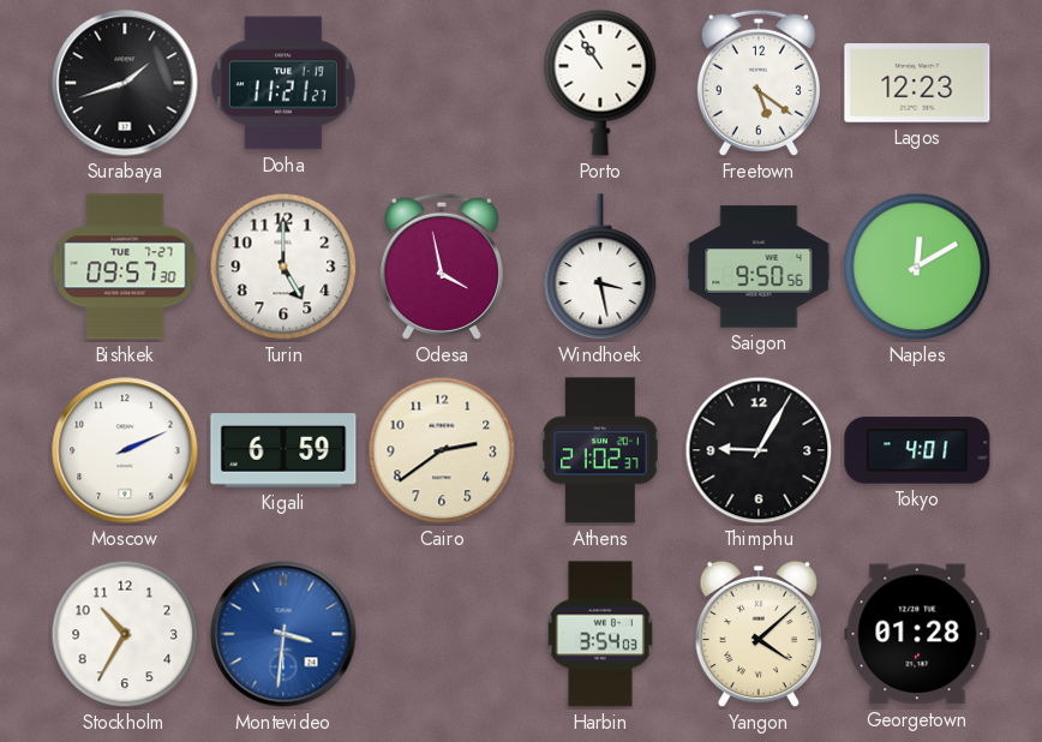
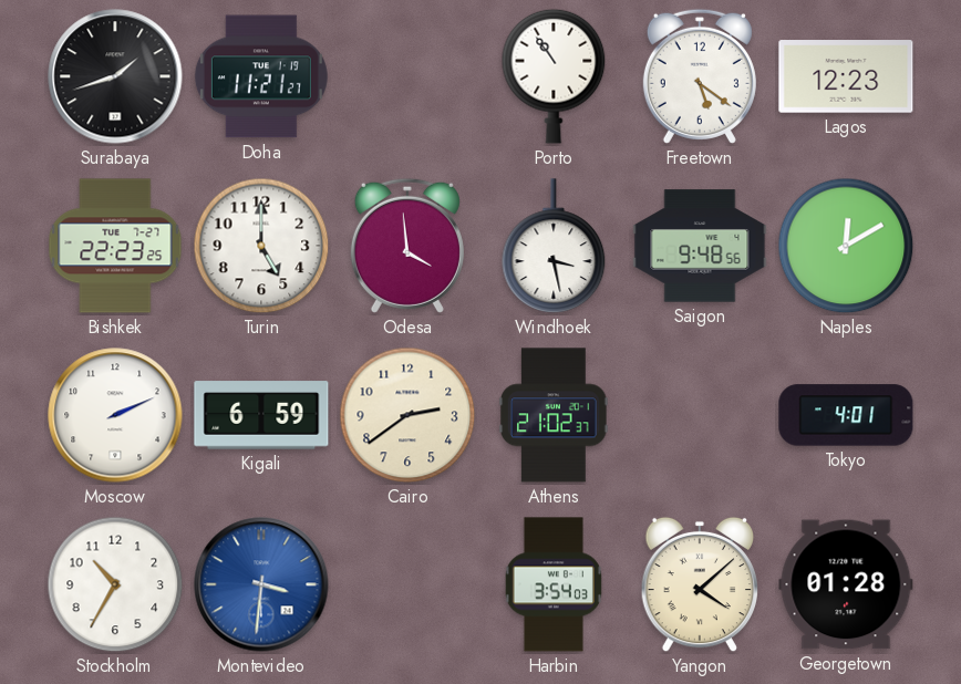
Bishkek: 09:57 -> 22:23
Odesa: 3:58 -> 3:59
Saigon: 9:50 -> 9:48
Thimphu: 9:05 -> none
